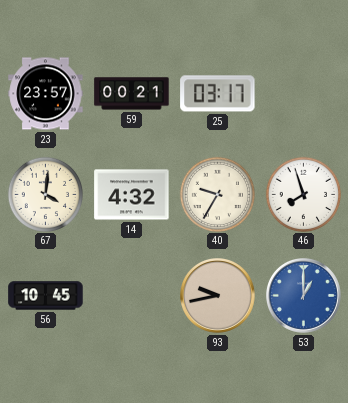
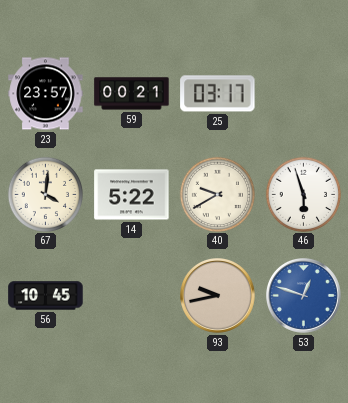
14: 4:32 -> 5:22
40: 9:35 -> 9:40
46: 7:57 -> 5:57
53: 1:00 -> 12:48
